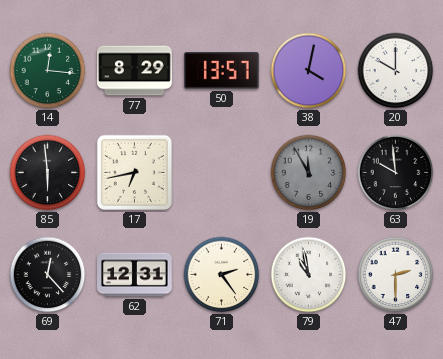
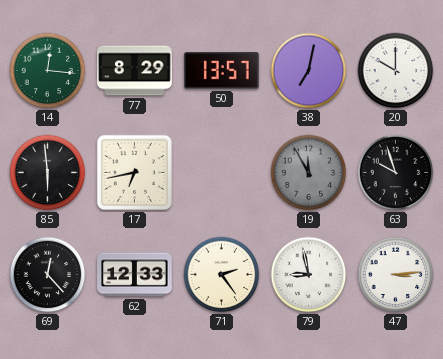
38: 4:02 -> 7:02
63: 9:59 -> 9:57
62: 12:31 -> 12:33
79: 10:58 -> 8:58
47: 2:30 -> 3:14
